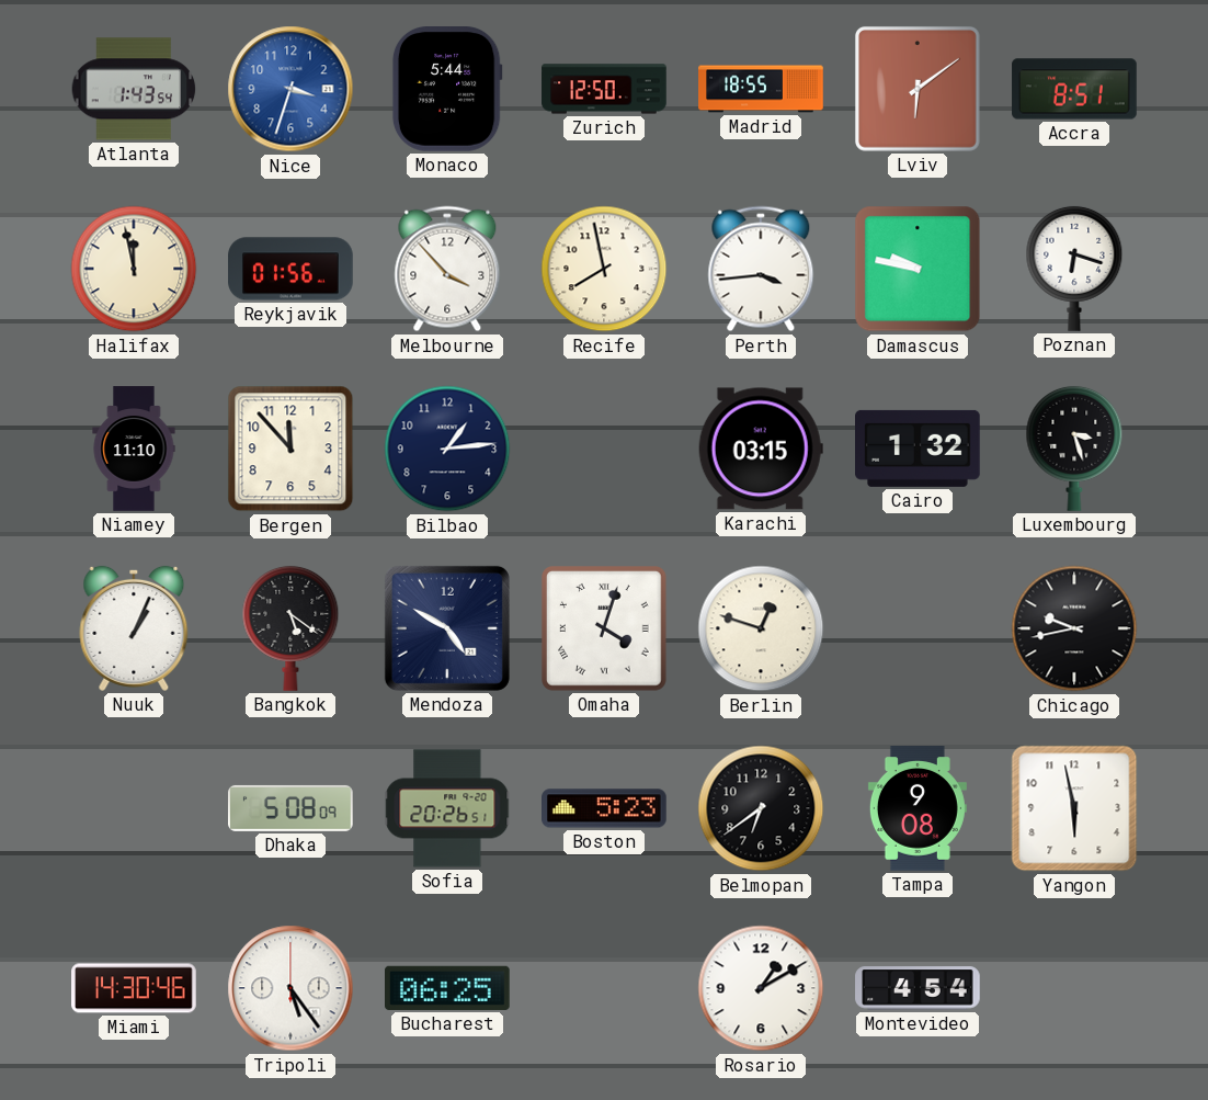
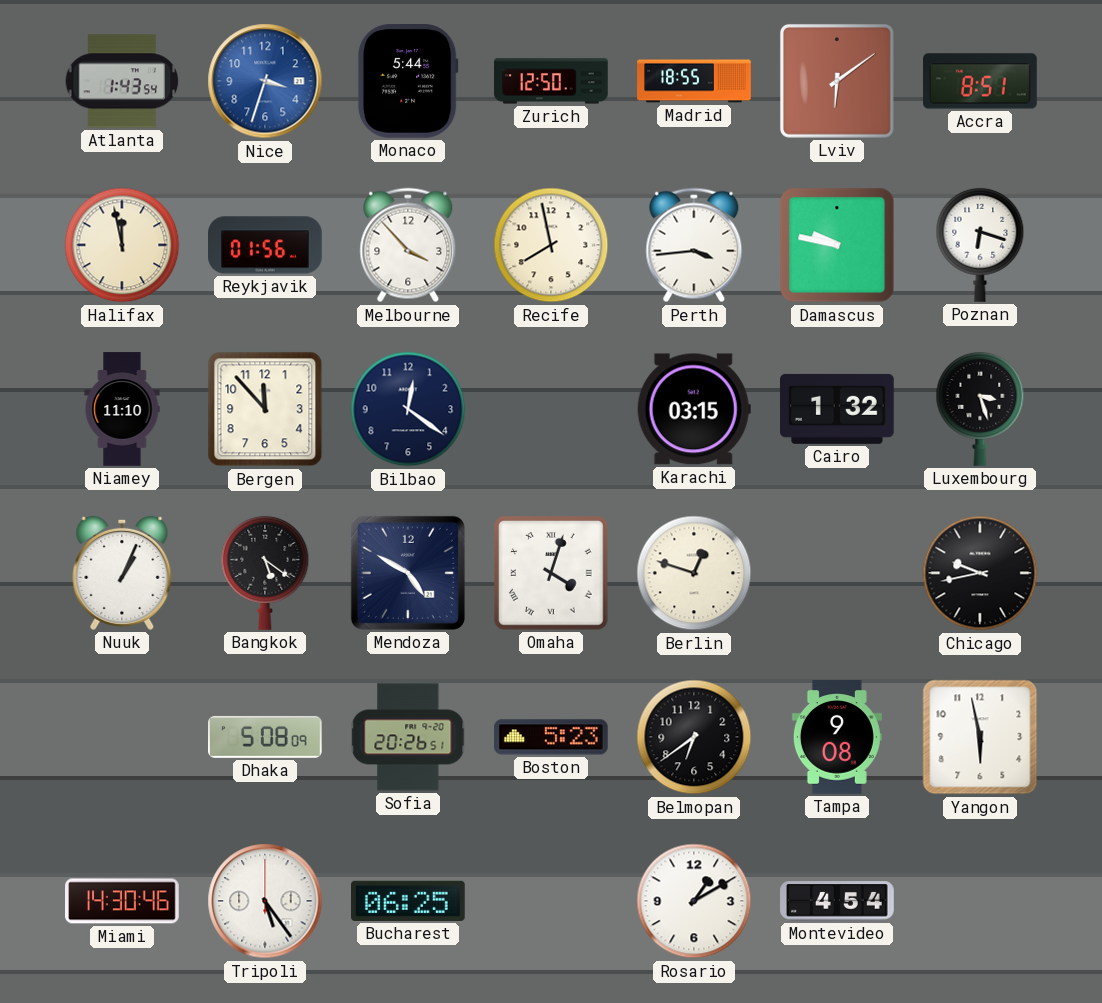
Bilbao: 1:14 -> 12:21
